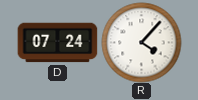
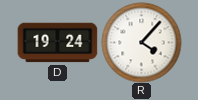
D: 07:24 -> 19:24
